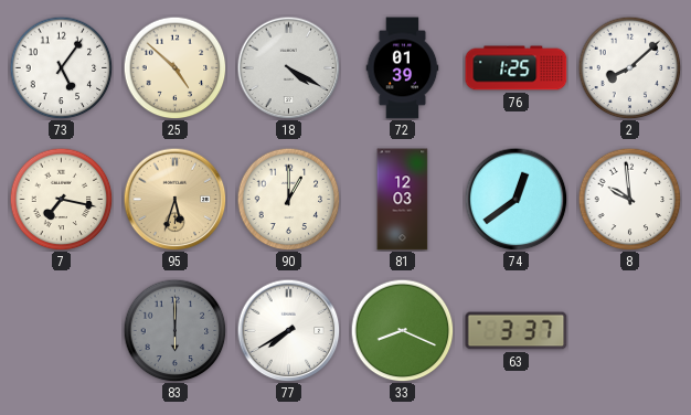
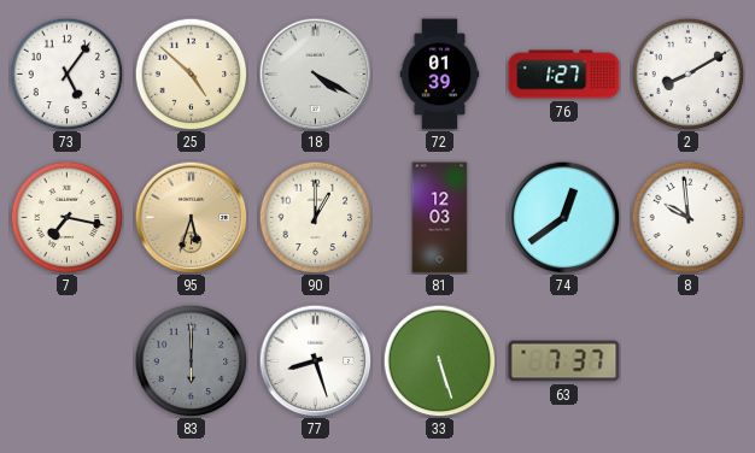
76: 1:25 -> 1:27
2: 8:08 -> 8:10
77: 7:40 -> 8:27
33: 8:19 -> 5:27
63: 3:37 -> 7:37
